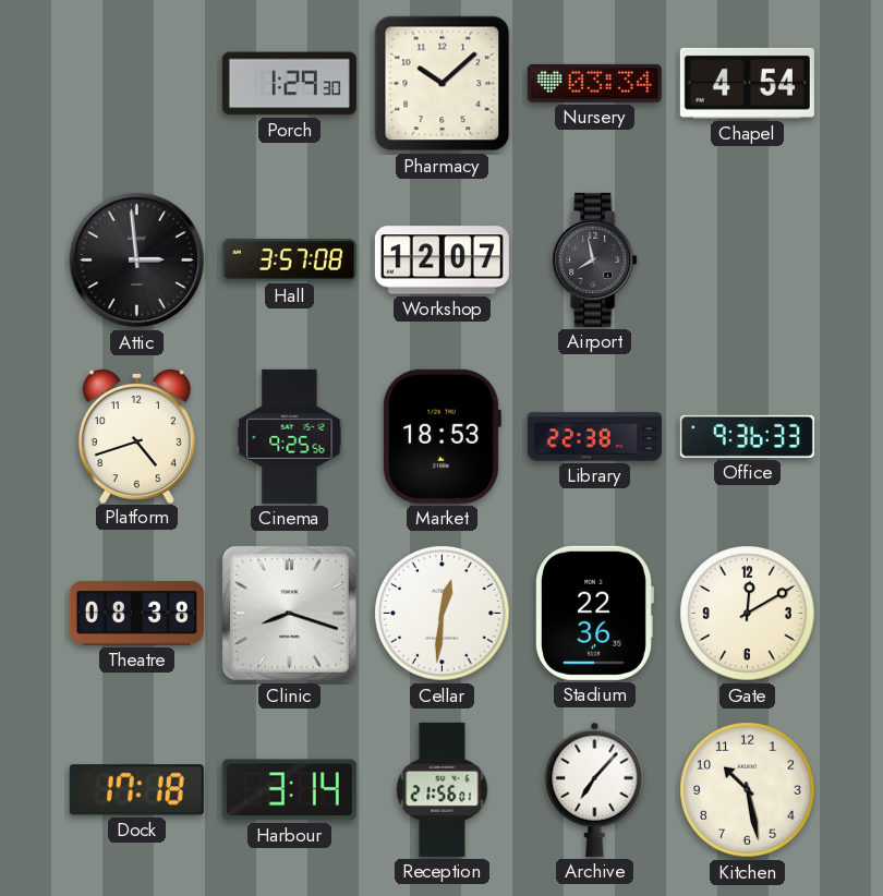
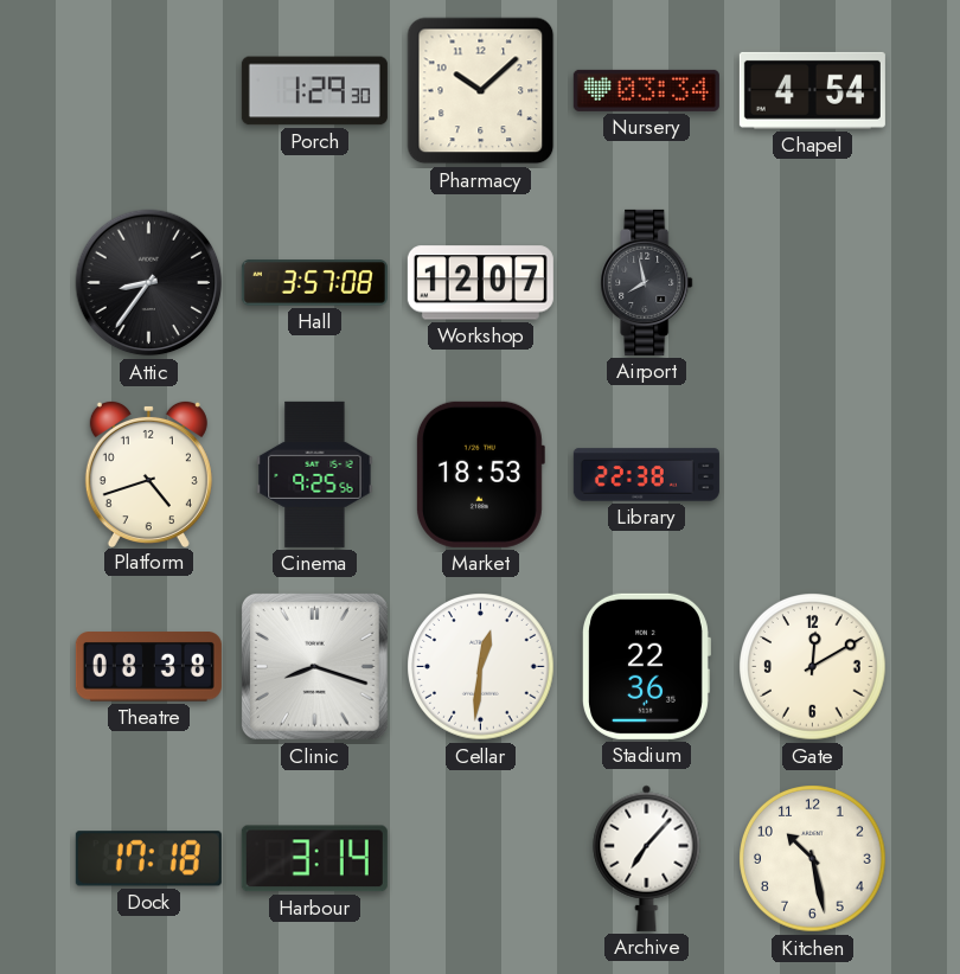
Attic: 2:59 -> 8:36
Office: 9:36 -> none
Reception: 21:56 -> none
